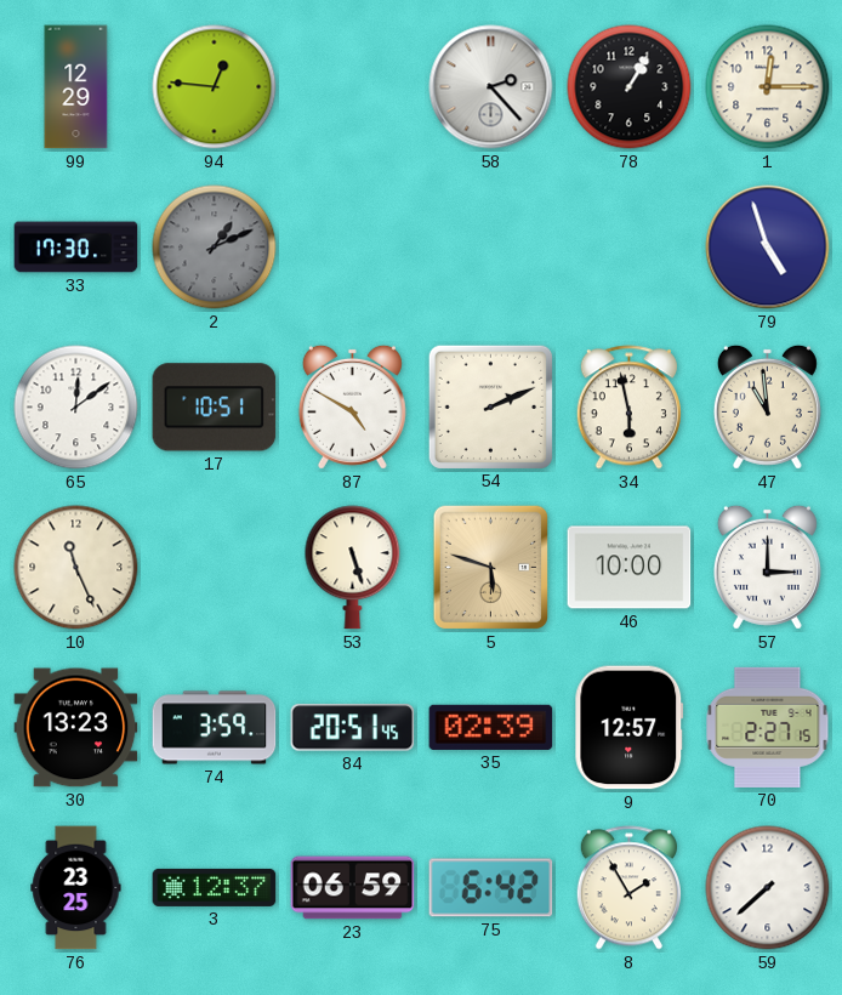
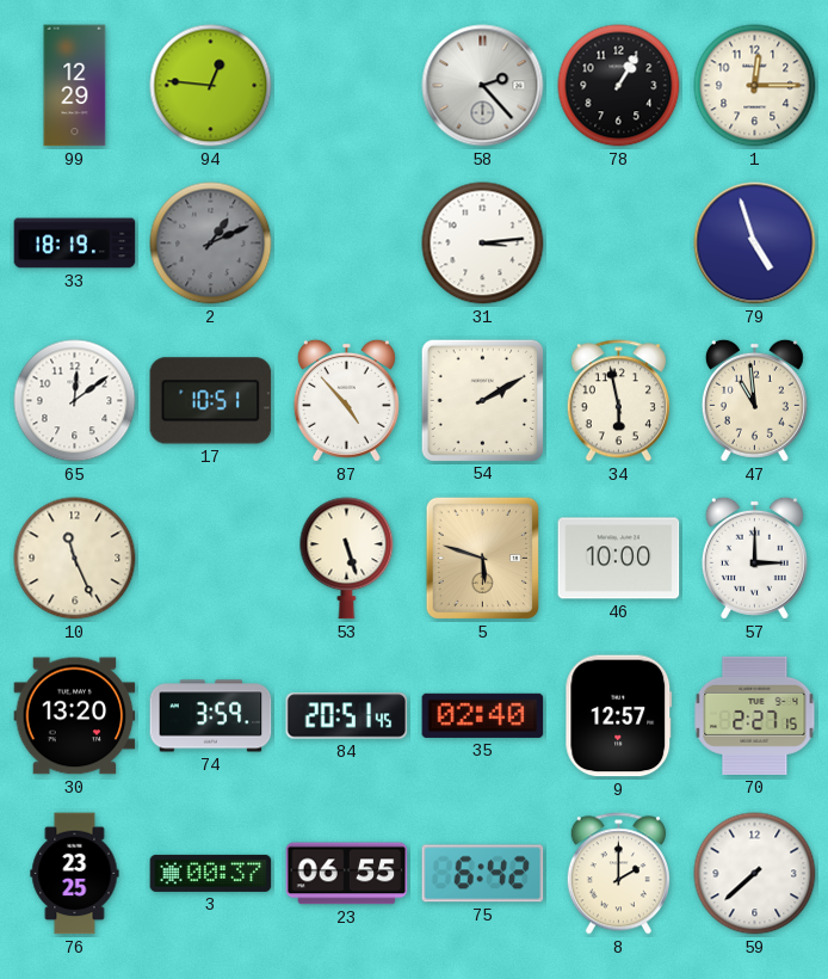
33: 17:30 -> 18:19
31: none -> 3:14
87: 4:50 -> 4:53
54: 2:11 -> 2:10
30: 13:23 -> 13:20
35: 02:39 -> 02:40
3: 12:37 -> 00:37
23: 06:59 -> 06:55
8: 1:55 -> 2:00
